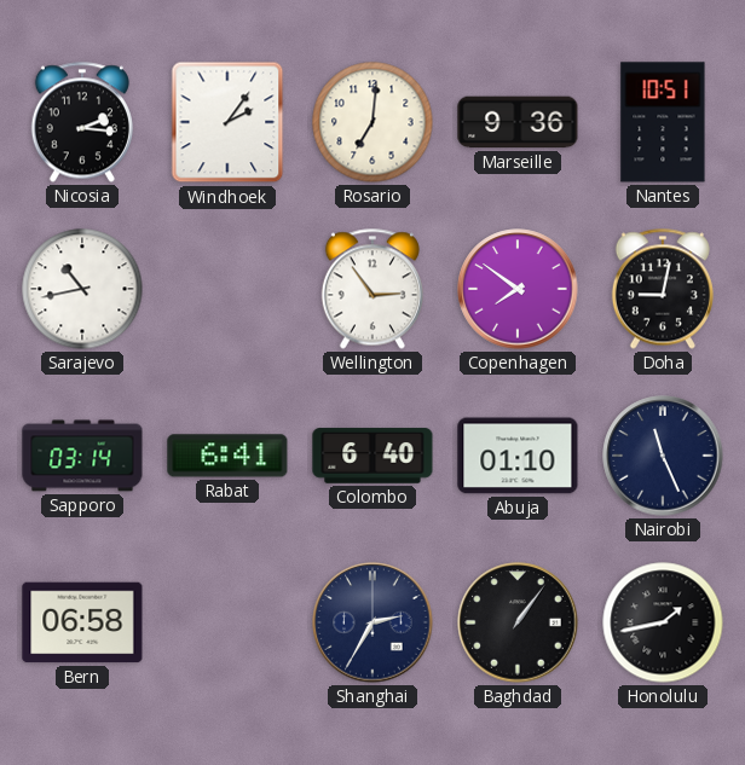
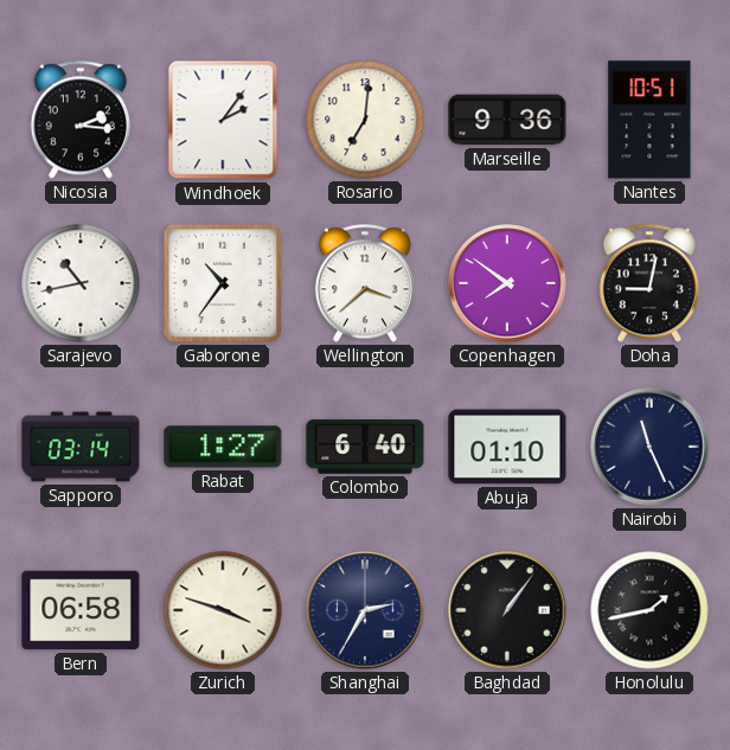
Gaborone: none -> 10:36
Wellington: 2:54 -> 3:38
Rabat: 6:41 -> 1:27
Zurich: none -> 3:48
